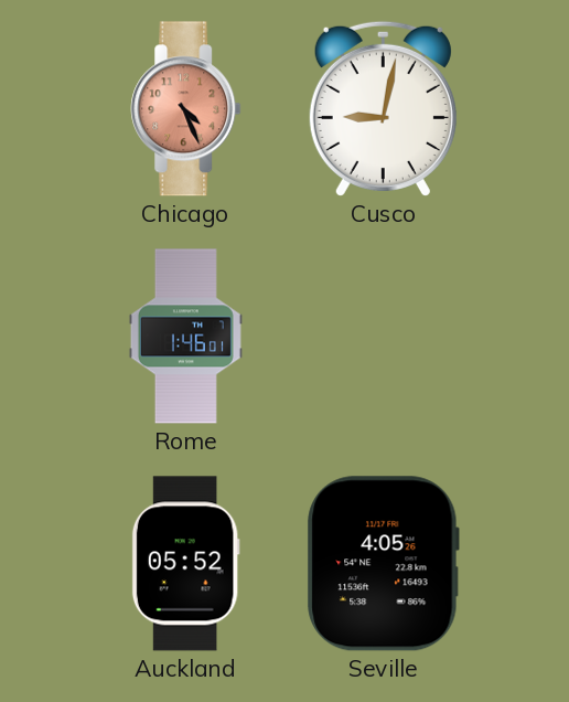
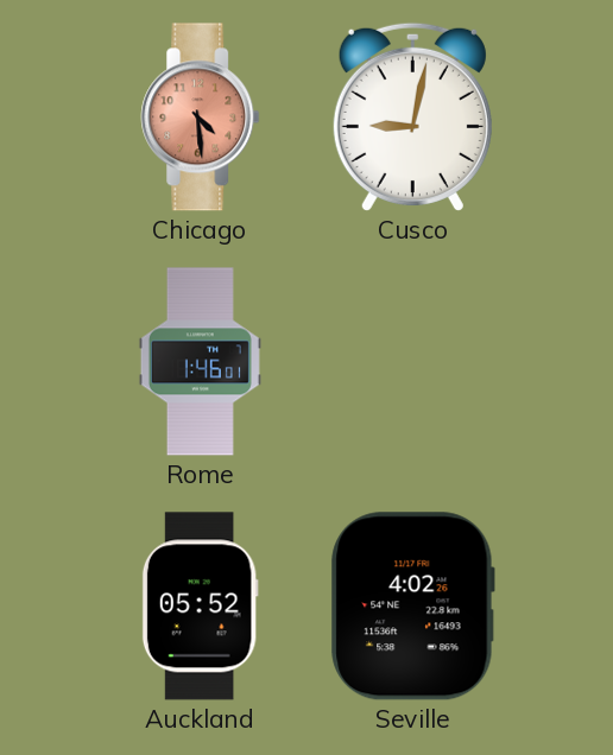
Chicago: 4:26 -> 4:29
Seville: 4:05 -> 4:02
